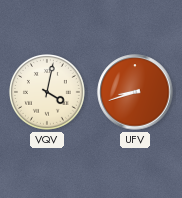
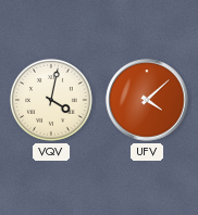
UFV: 8:42 -> 4:08
